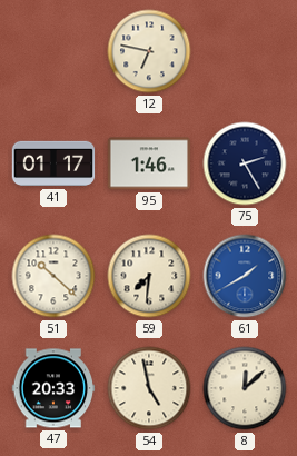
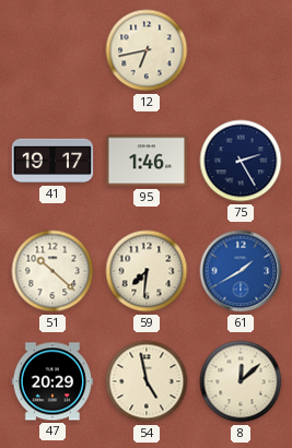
12: 6:47 -> 6:43
41: 01:17 -> 19:17
47: 20:33 -> 20:29
